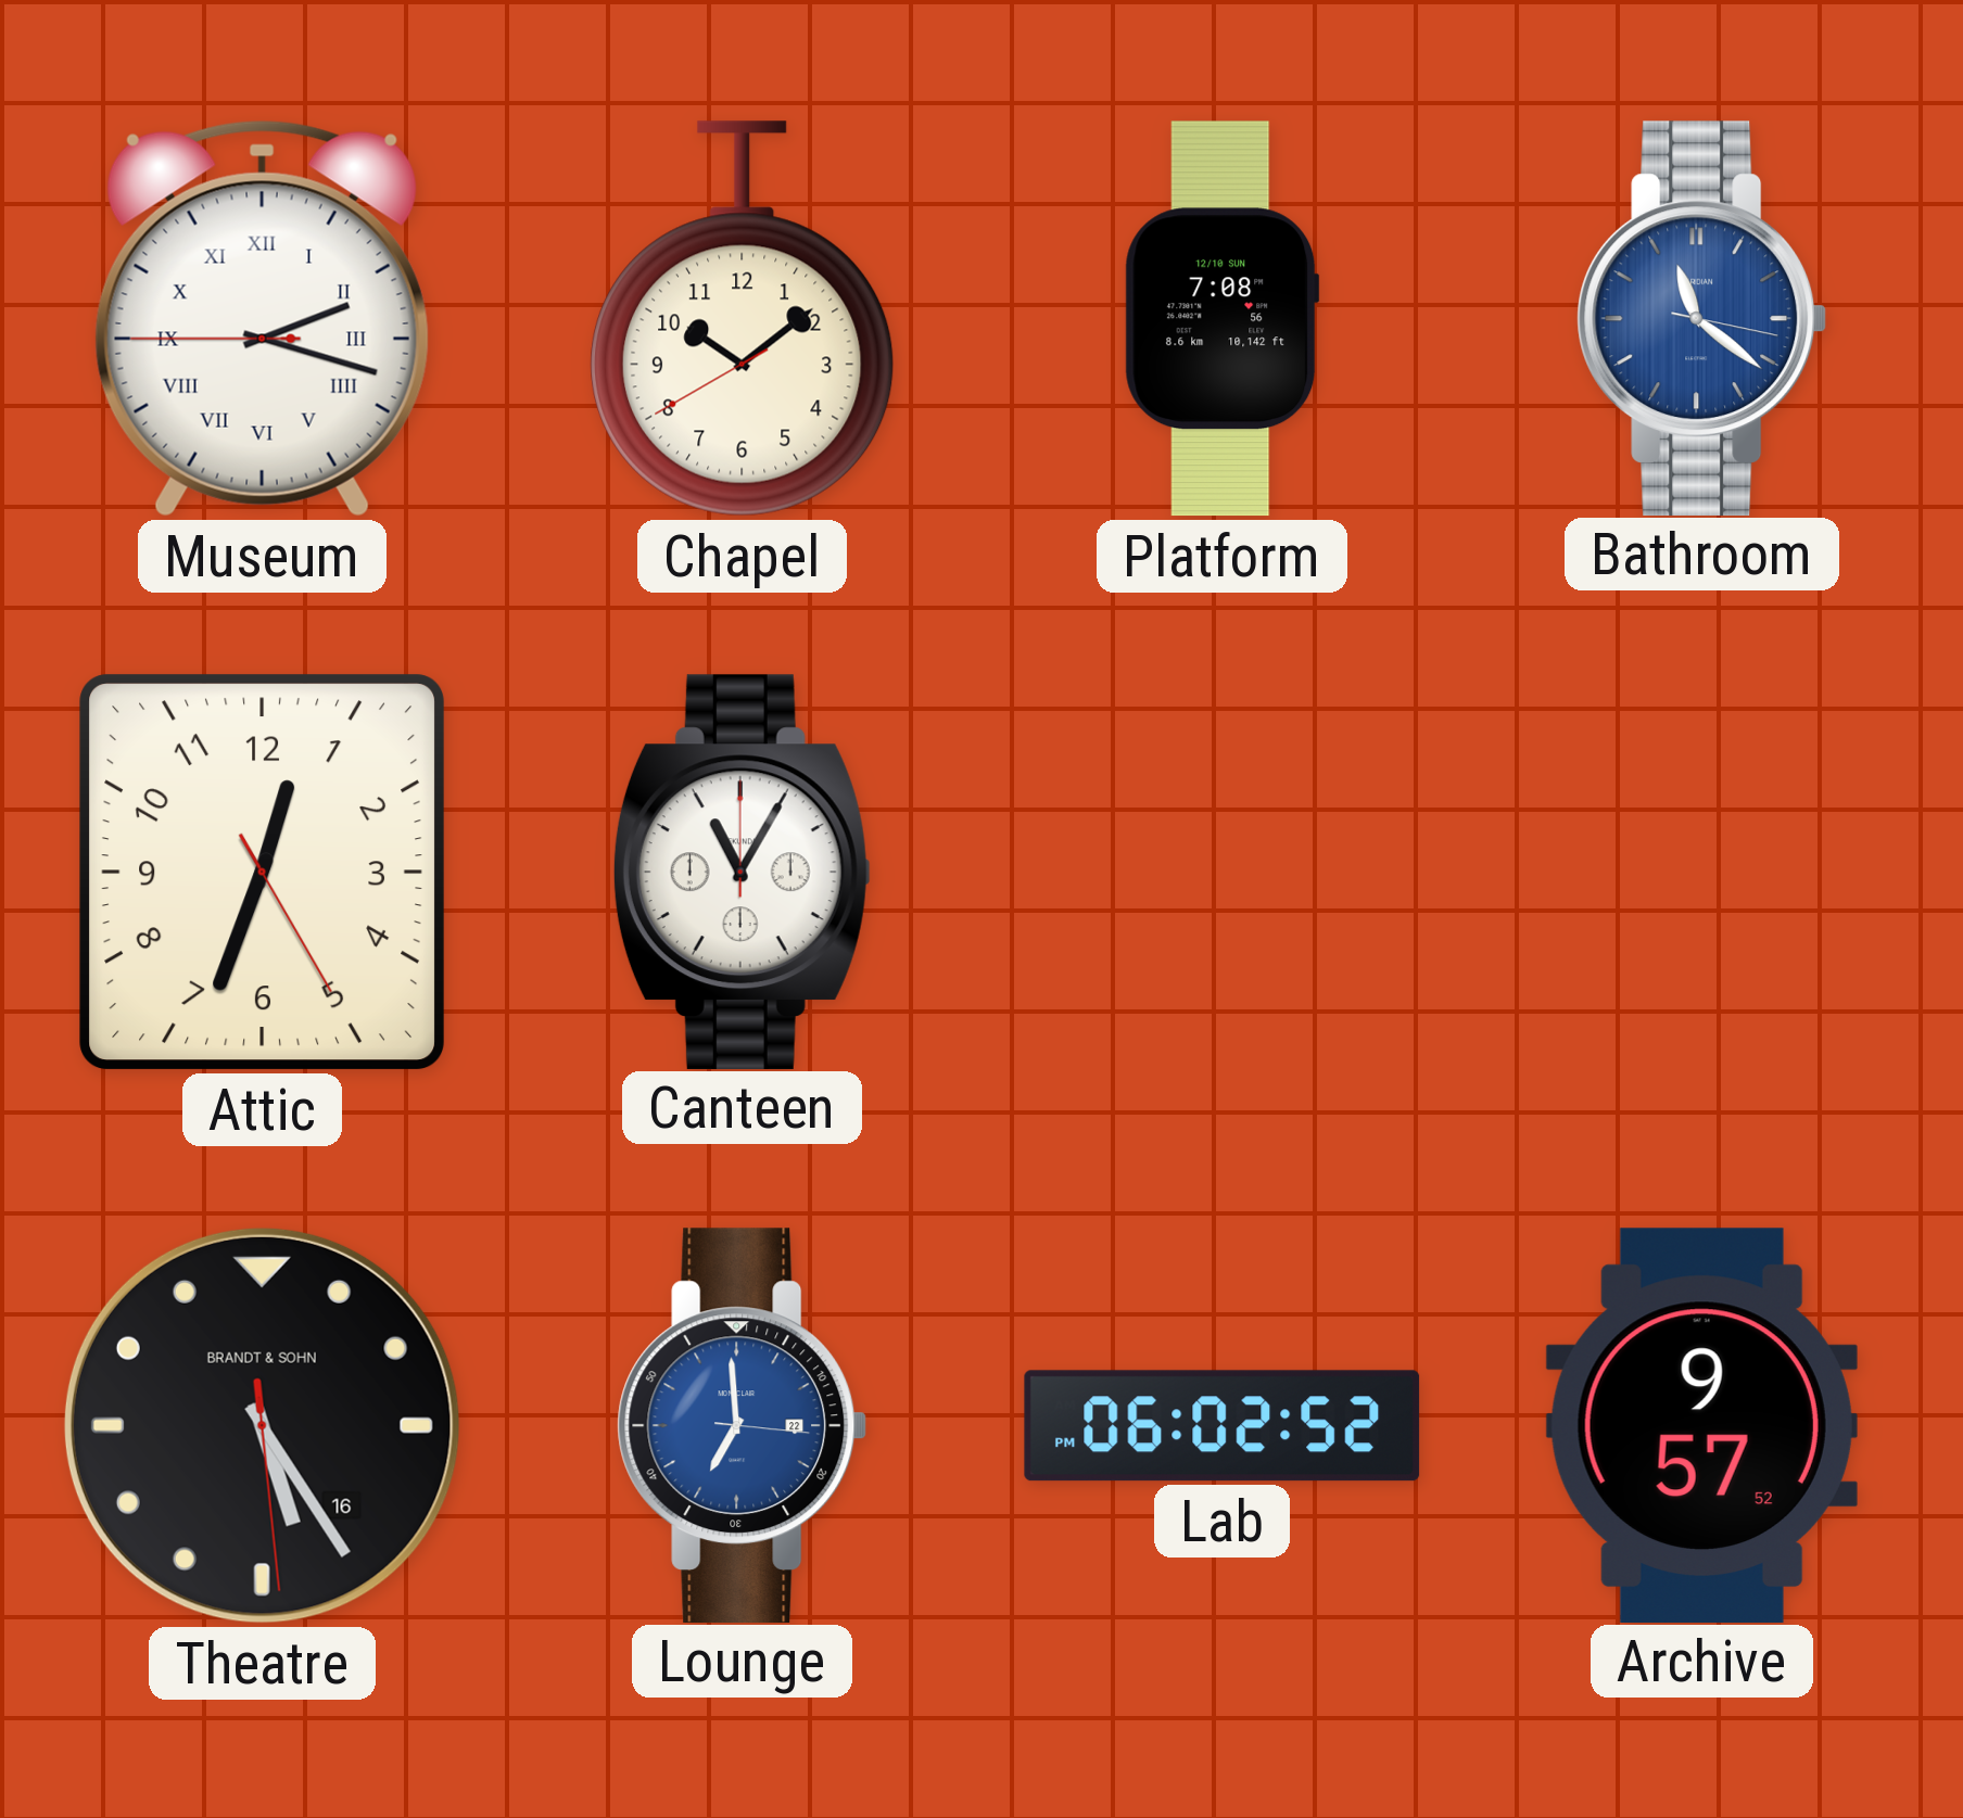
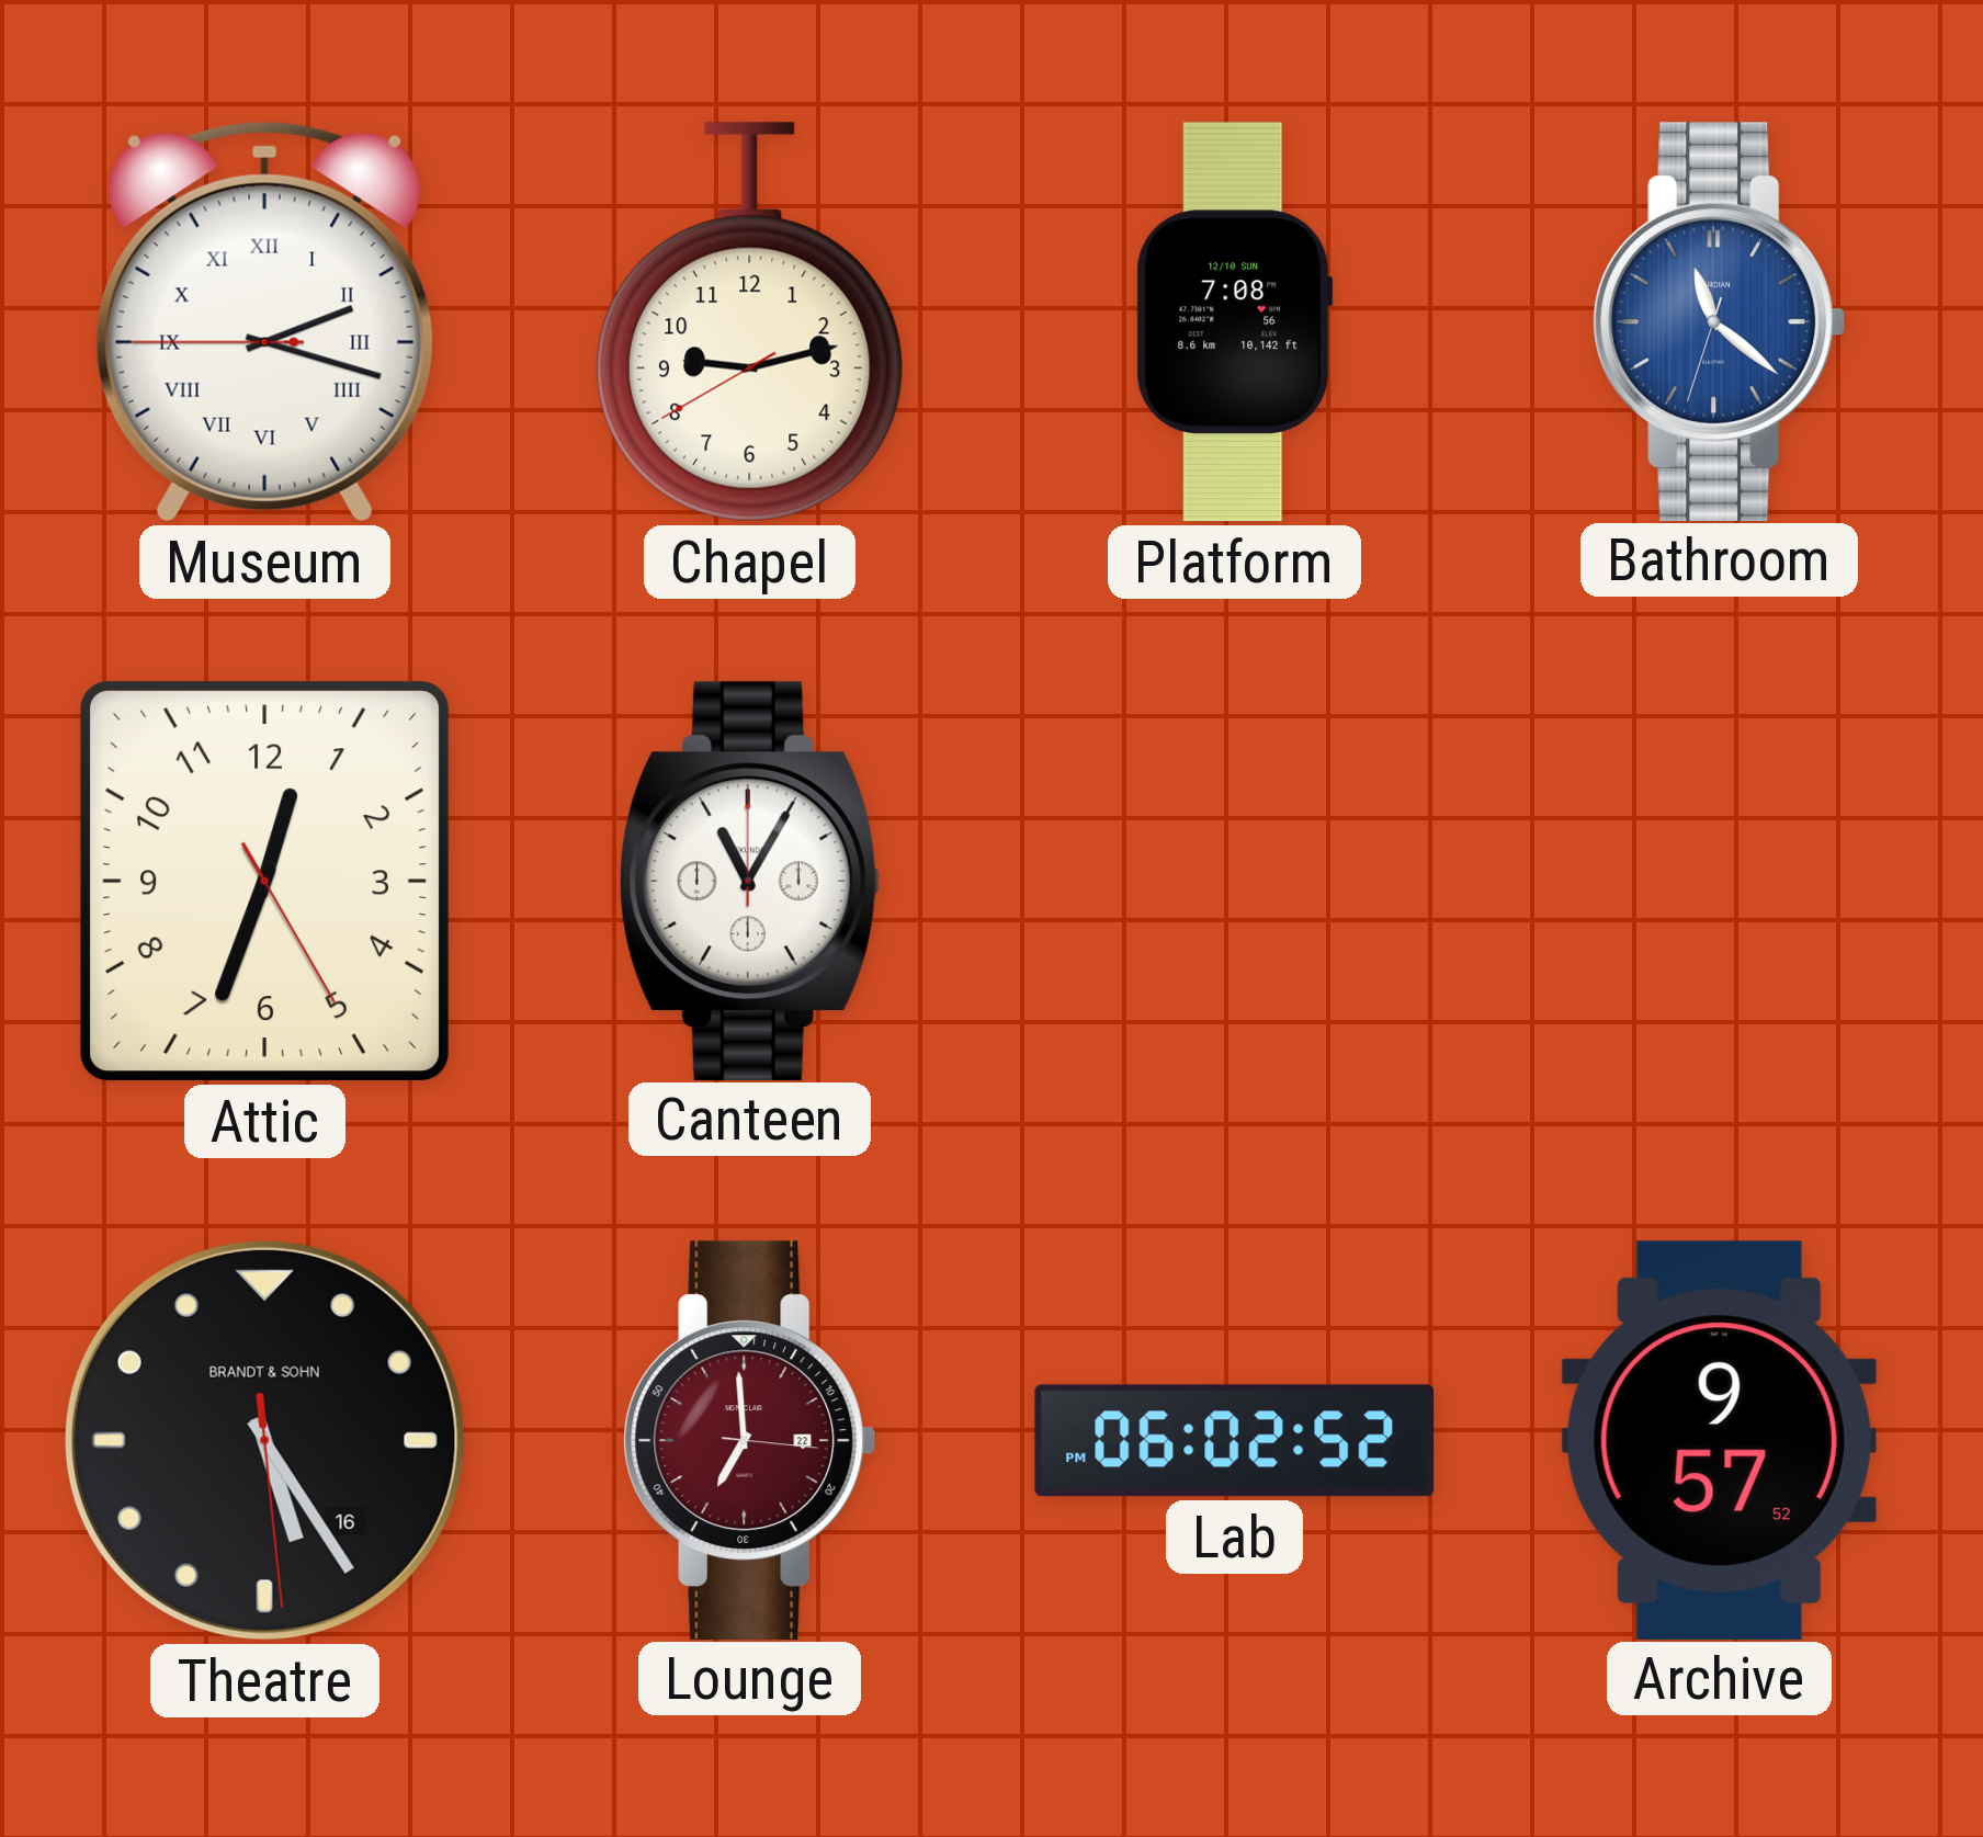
Chapel: 10:08 -> 9:12
Bathroom: 11:21:17 -> 11:21:33
Lounge dial: blue -> burgundy
